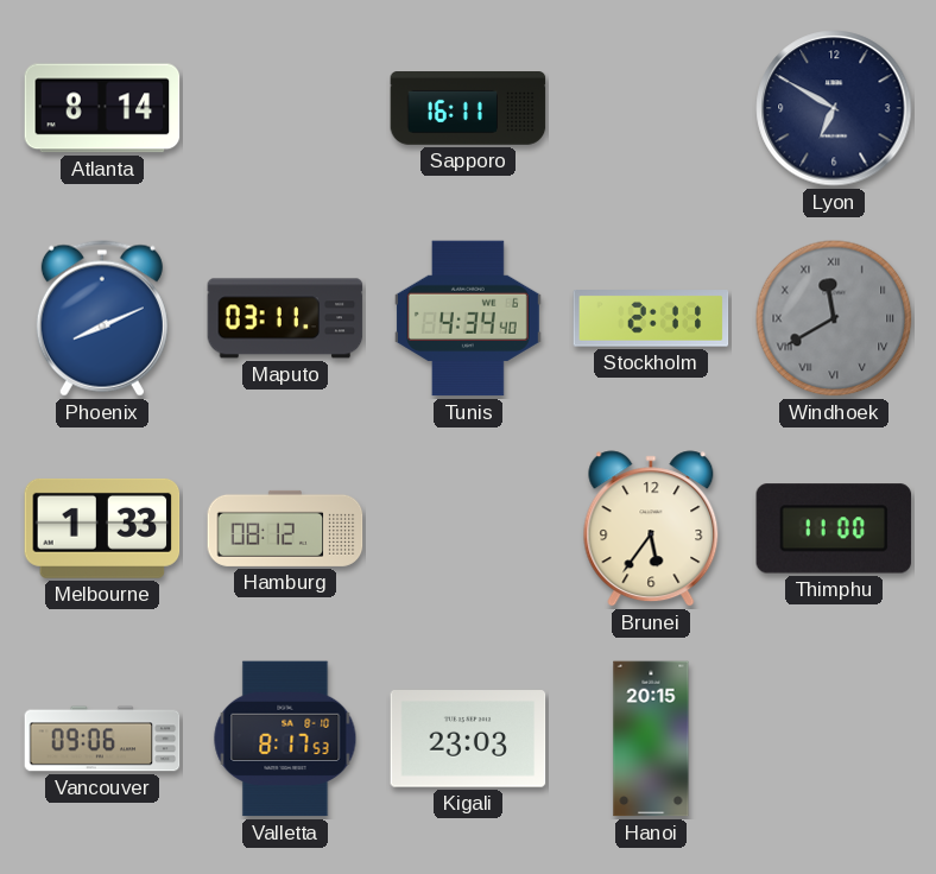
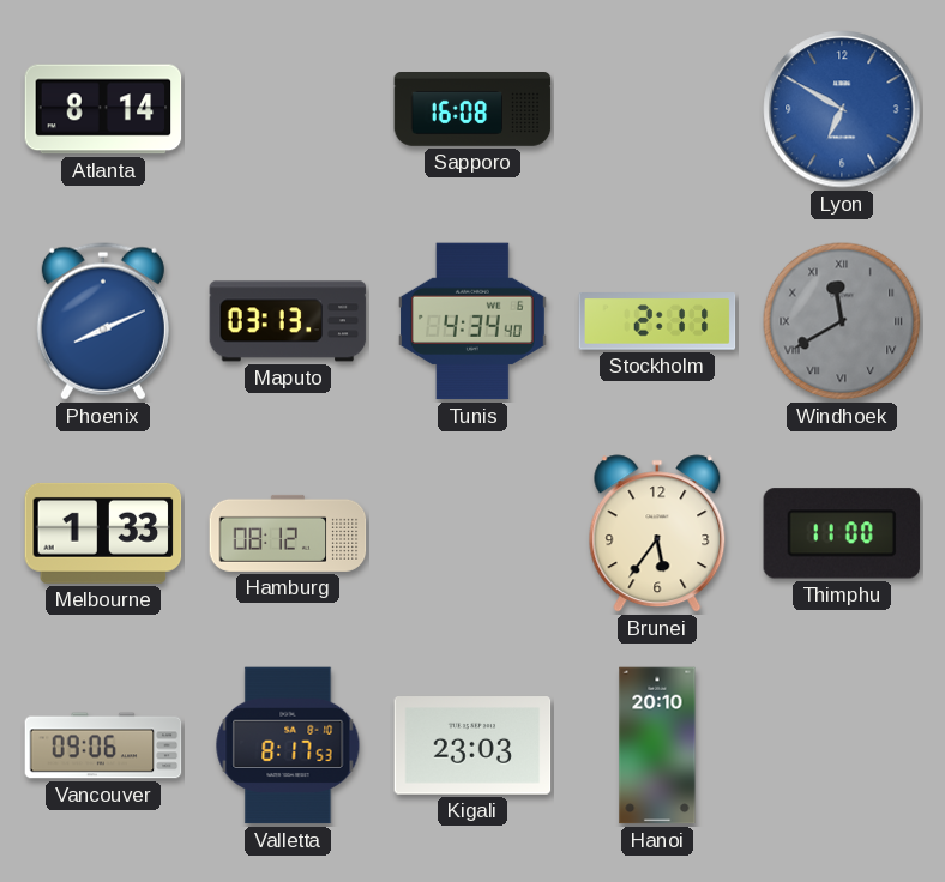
Sapporo: 16:11 -> 16:08
Lyon dial: navy -> blue
Maputo: 03:11 -> 03:13
Hanoi: 20:15 -> 20:10
